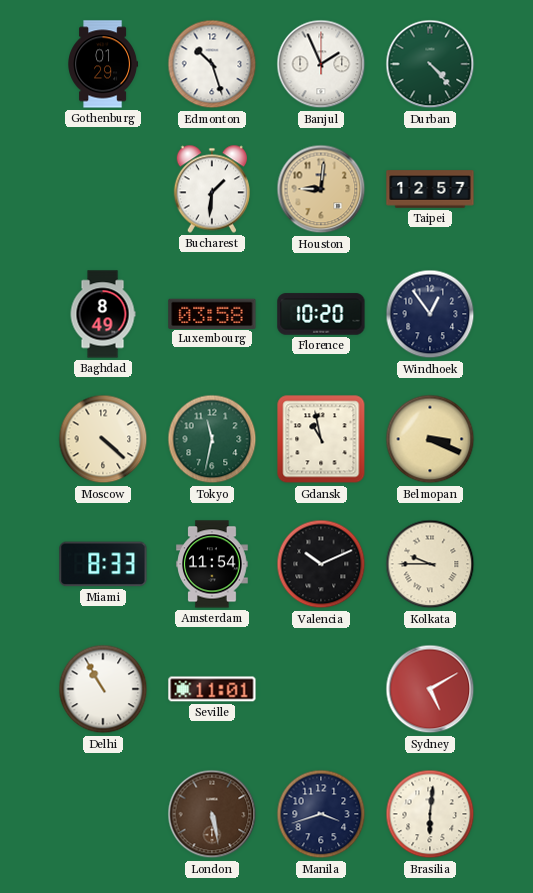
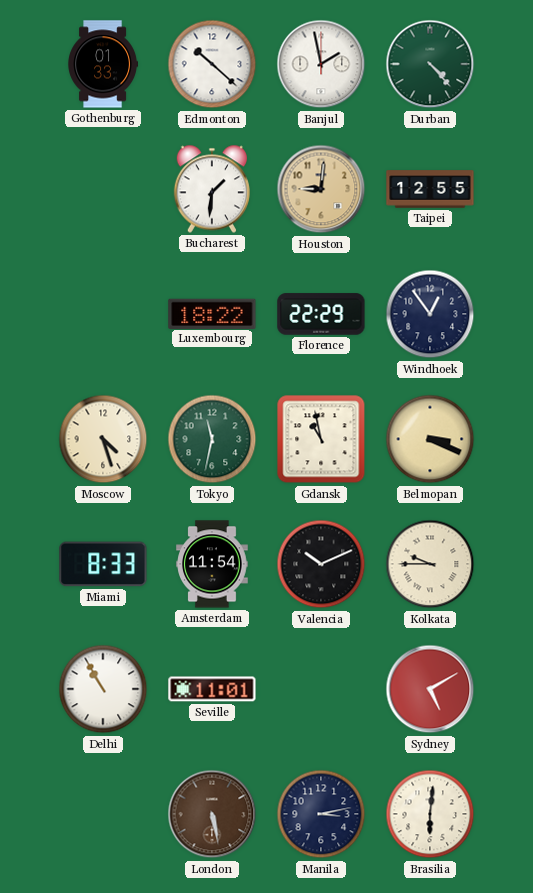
Gothenburg: 01:29 -> 01:33
Edmonton: 10:27 -> 10:22
Banjul: 1:56 -> 1:58
Taipei: 12:57 -> 12:55
Baghdad: 8:49 -> none
Luxembourg: 03:58 -> 18:22
Florence: 10:20 -> 22:29
Moscow: 4:22 -> 4:27
Manila: 3:42 -> 3:13
